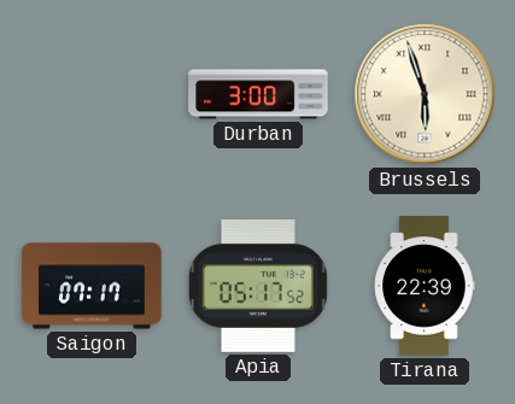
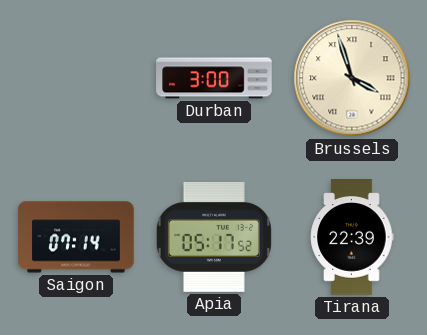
Brussels: 5:57 -> 3:57
Saigon: 07:17 -> 07:14
